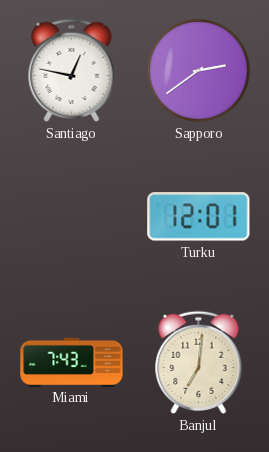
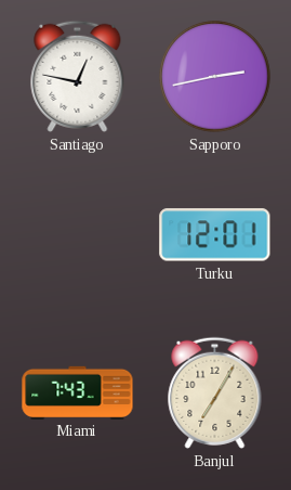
Sapporo: 2:39 -> 2:43
Banjul: 7:01 -> 7:05
